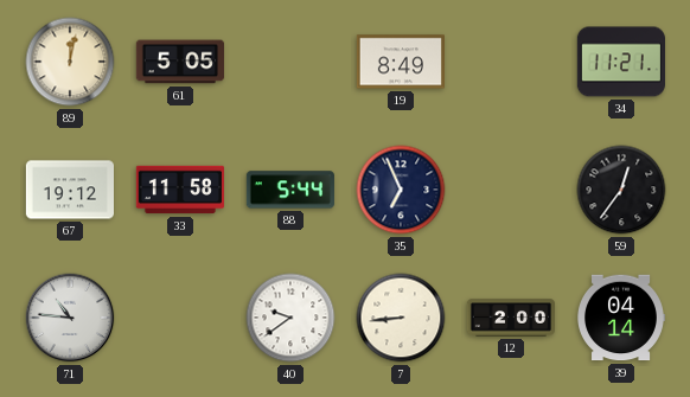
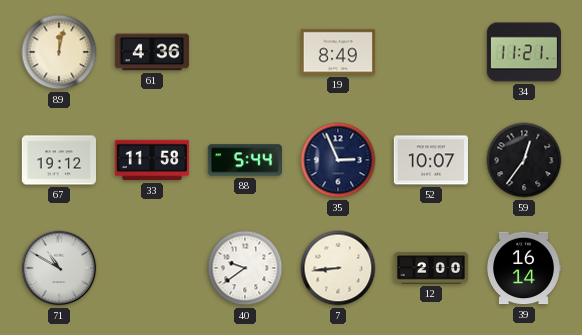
61: 5:05 -> 4:36
35: 6:56 -> 2:56
52: none -> 10:07
71: 10:46 -> 10:50
39: 04:14 -> 16:14
